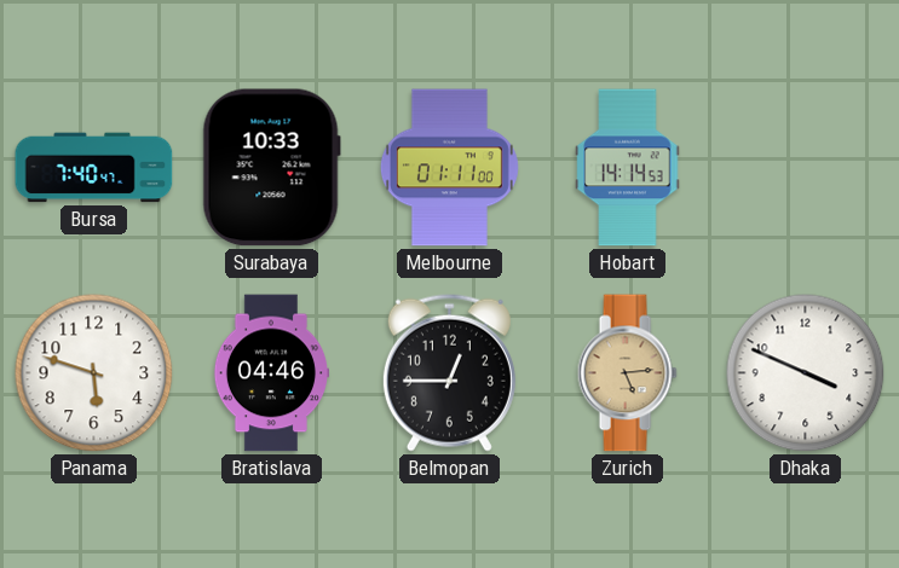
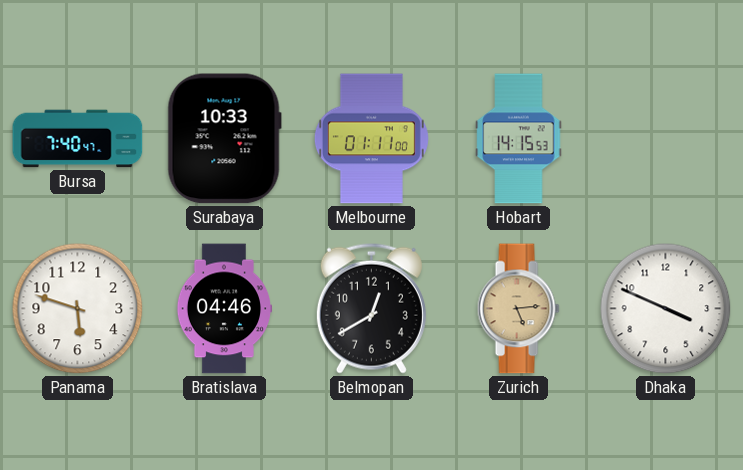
Hobart: 14:14 -> 14:15
Belmopan: 12:45 -> 12:40
